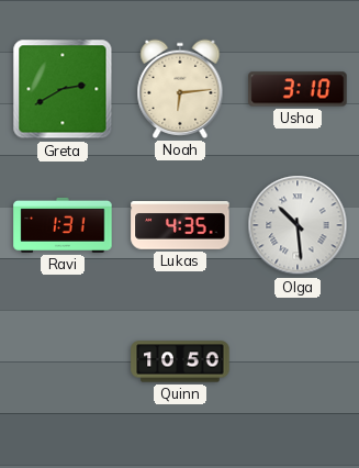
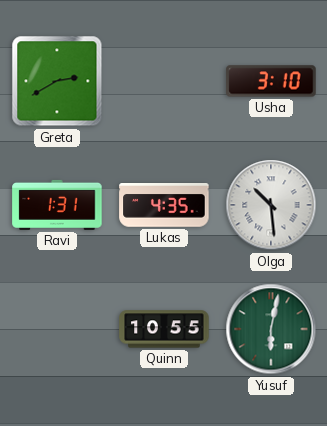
Noah: 6:14 -> none
Quinn: 10:50 -> 10:55
Yusuf: none -> 6:02
